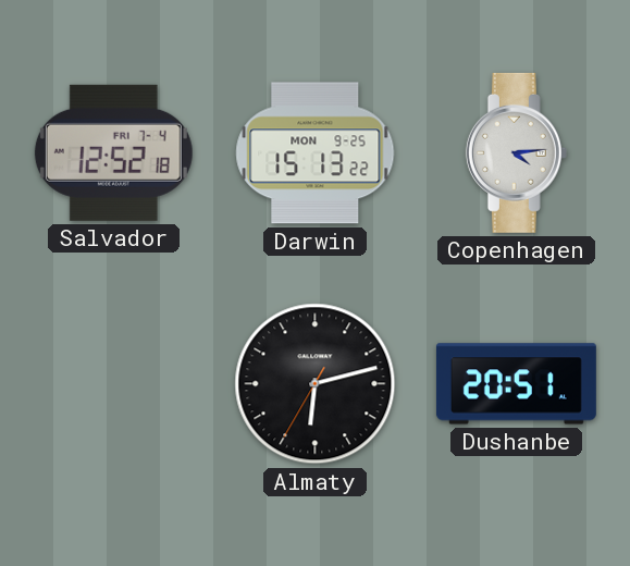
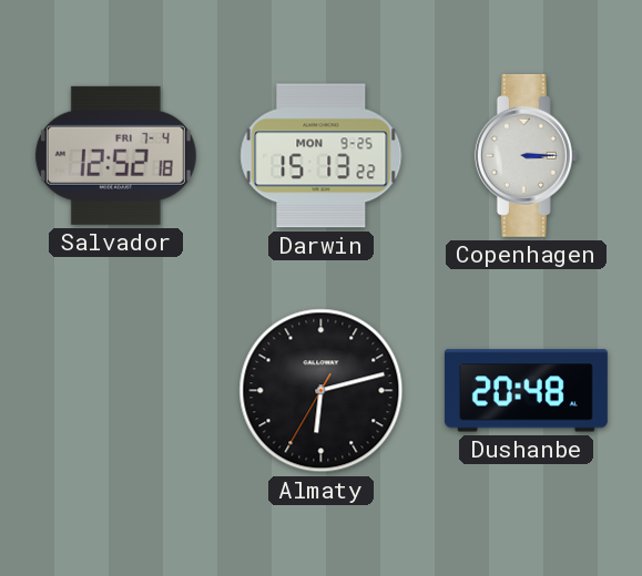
Copenhagen: 4:14 -> 3:15
Dushanbe: 20:51 -> 20:48
